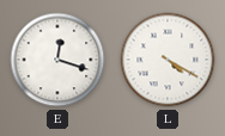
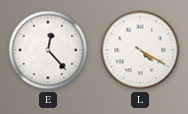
E: 12:18 -> 12:23
